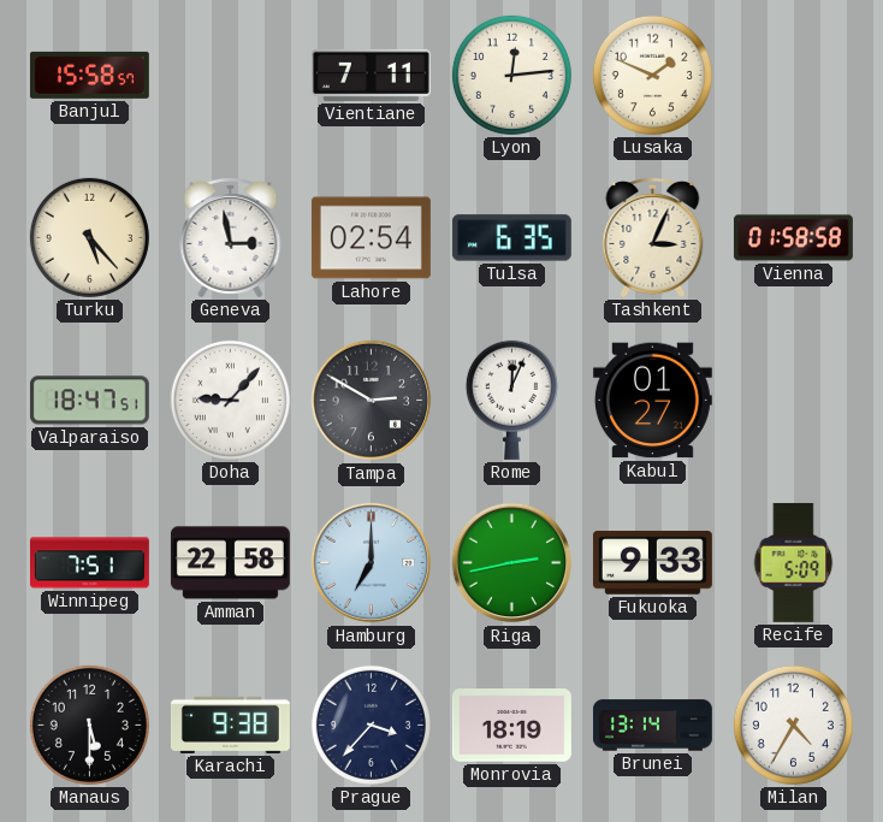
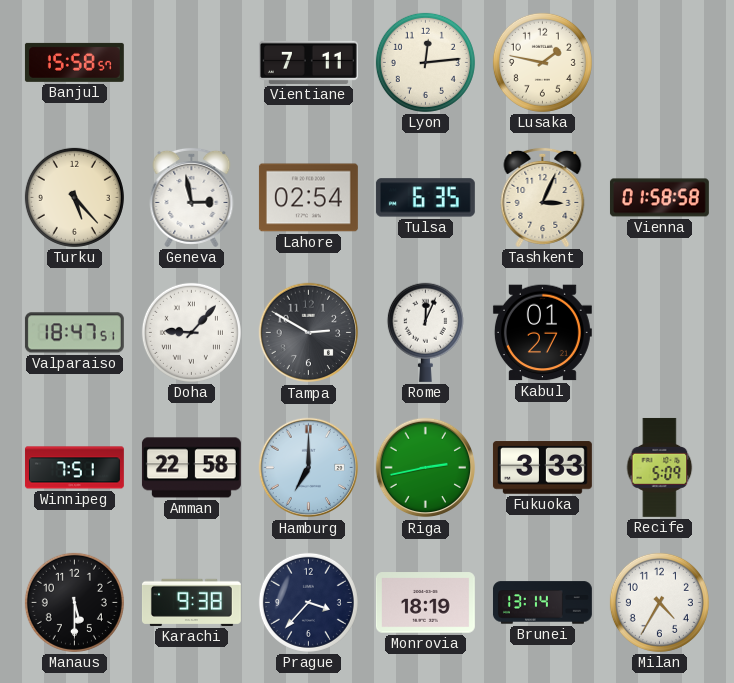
Lusaka: 1:49 -> 1:47
Fukuoka: 9:33 -> 3:33
